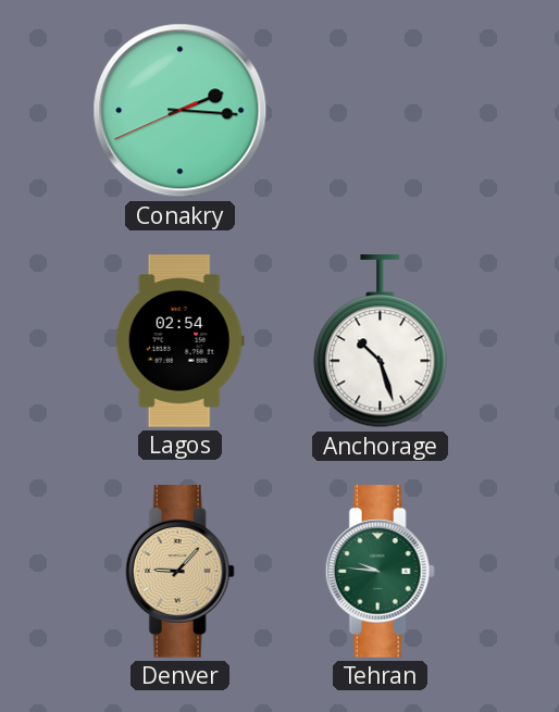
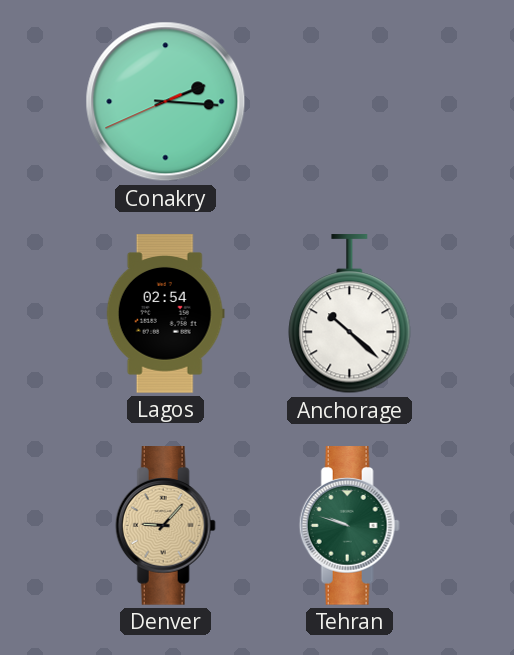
Anchorage: 10:27 -> 10:22
Tehran: 9:46 -> 9:48
